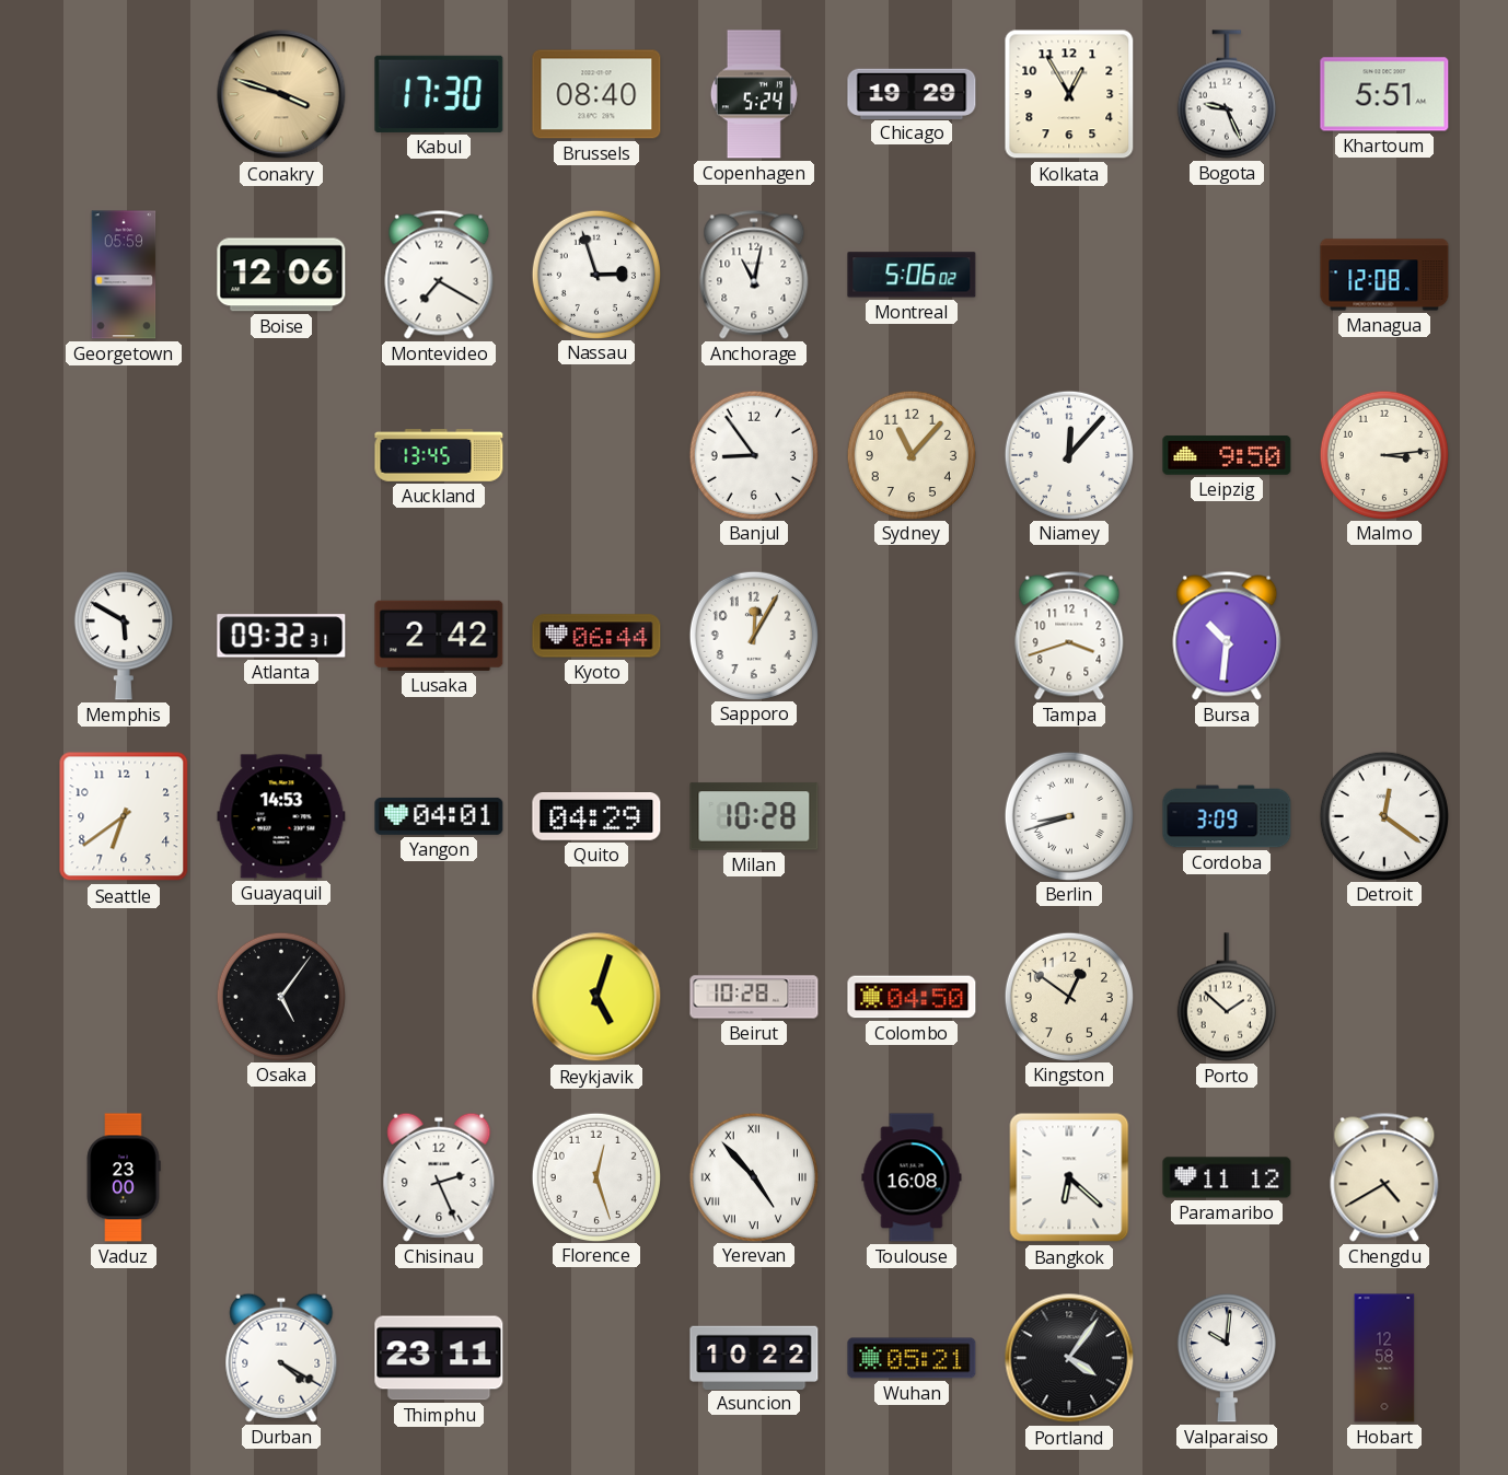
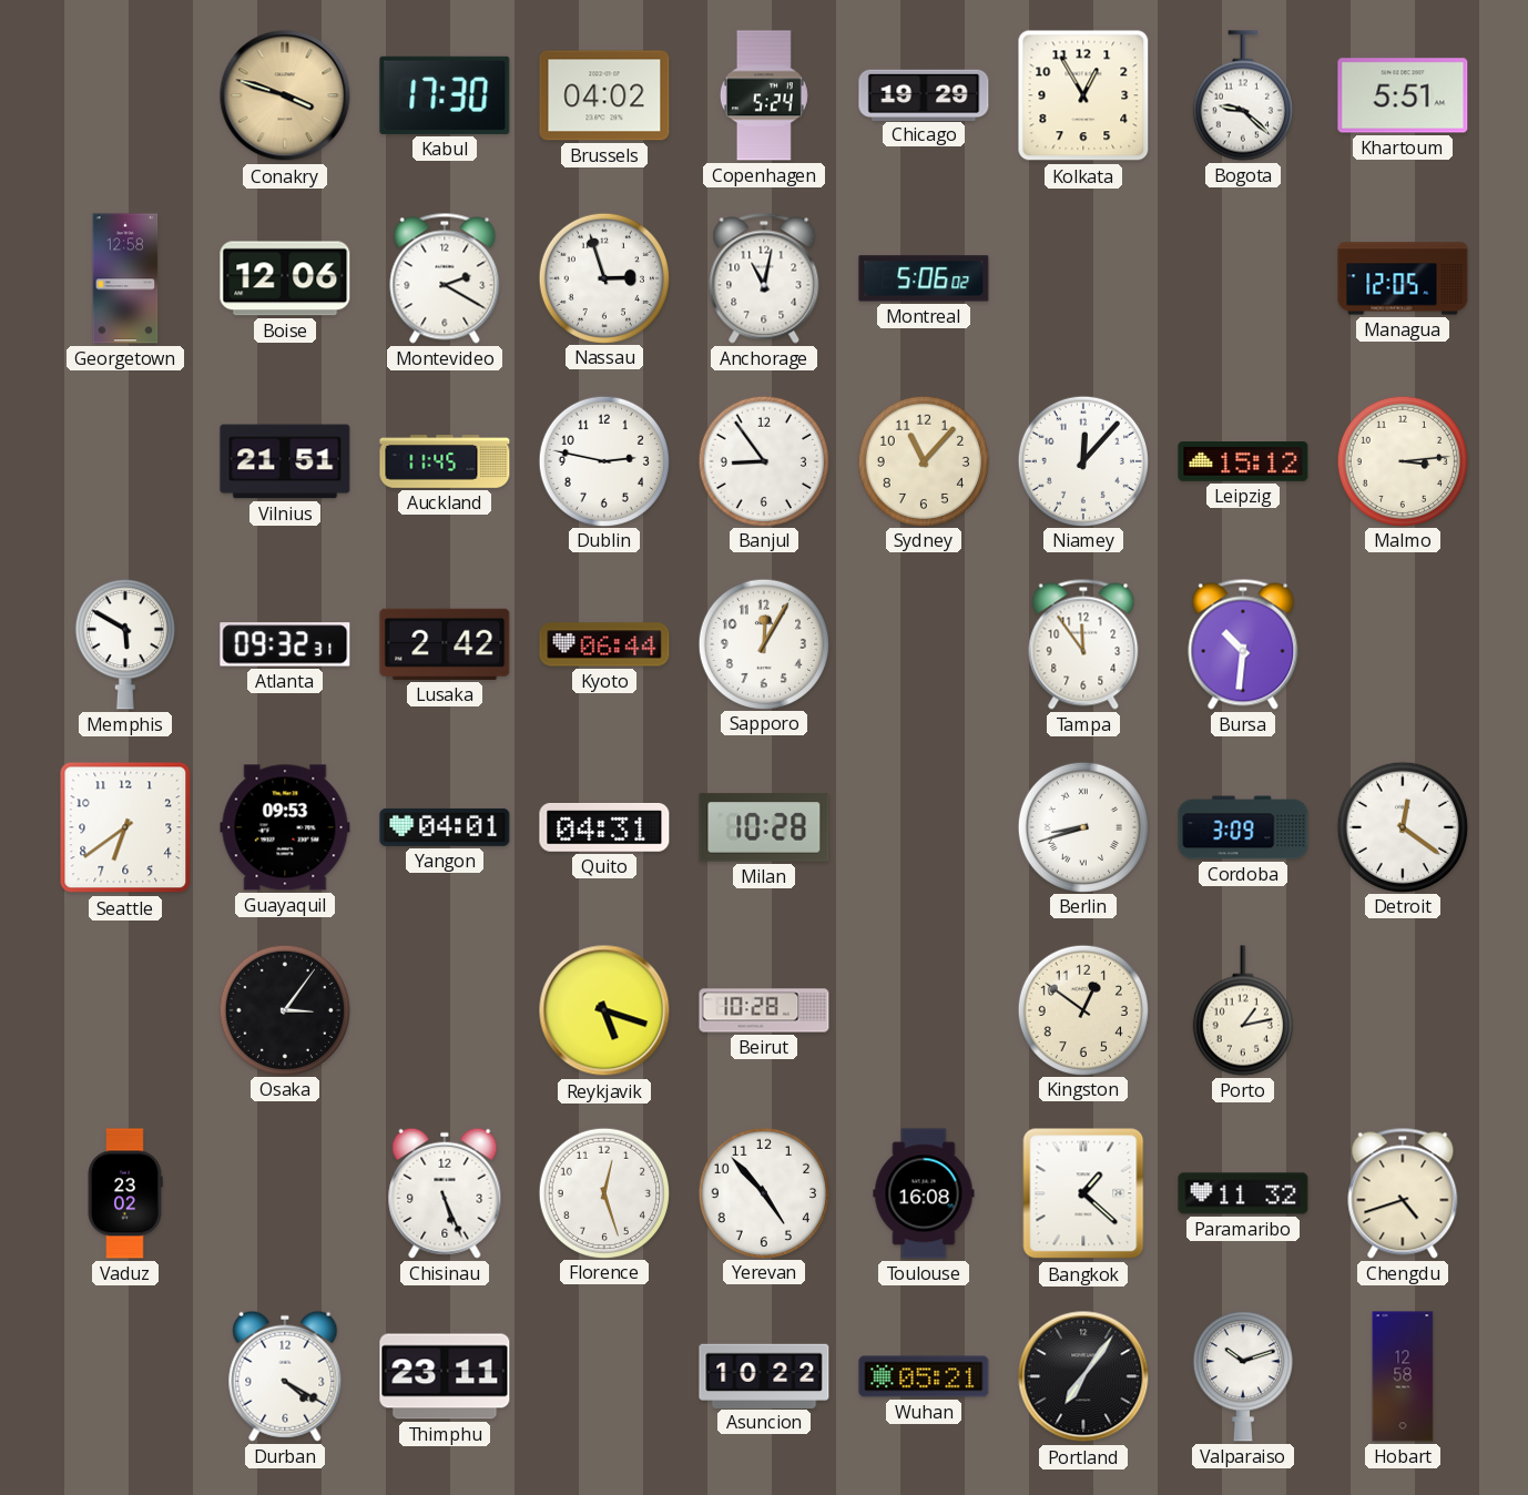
Brussels: 08:40 -> 04:02
Bogota: 9:26 -> 9:22
Georgetown: 05:59 -> 12:58
Montevideo: 7:20 -> 2:20
Managua: 12:08 -> 12:05
Vilnius: none -> 21:51
Auckland: 13:45 -> 11:45
Dublin: none -> 2:47
Leipzig: 9:50 -> 15:12
Tampa: 3:42 -> 11:54
Guayaquil: 14:53 -> 09:53
Quito: 04:29 -> 04:31
Osaka: 5:06 -> 3:06
Reykjavik: 5:03 -> 5:18
Colombo: 04:50 -> none
Porto: 1:52 -> 1:13
Vaduz: 23:00 -> 23:02
Chisinau: 2:26 -> 5:26
Yerevan numerals: Roman -> Arabic
Bangkok: 6:22 -> 1:22
Paramaribo: 11:12 -> 11:32
Chengdu: 4:40 -> 4:42
Portland: 4:06 -> 7:06
Valparaiso: 10:01 -> 10:12
